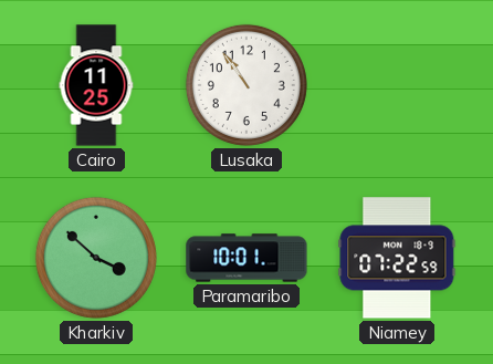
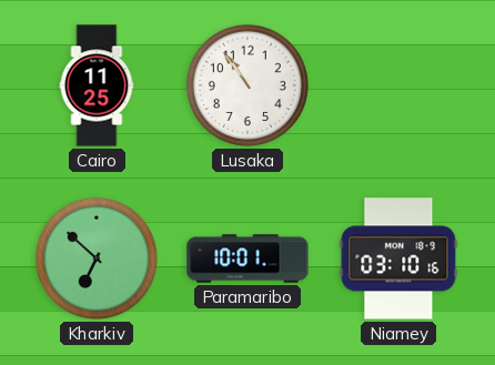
Kharkiv: 3:52 -> 6:52
Niamey: 07:22 -> 03:10
